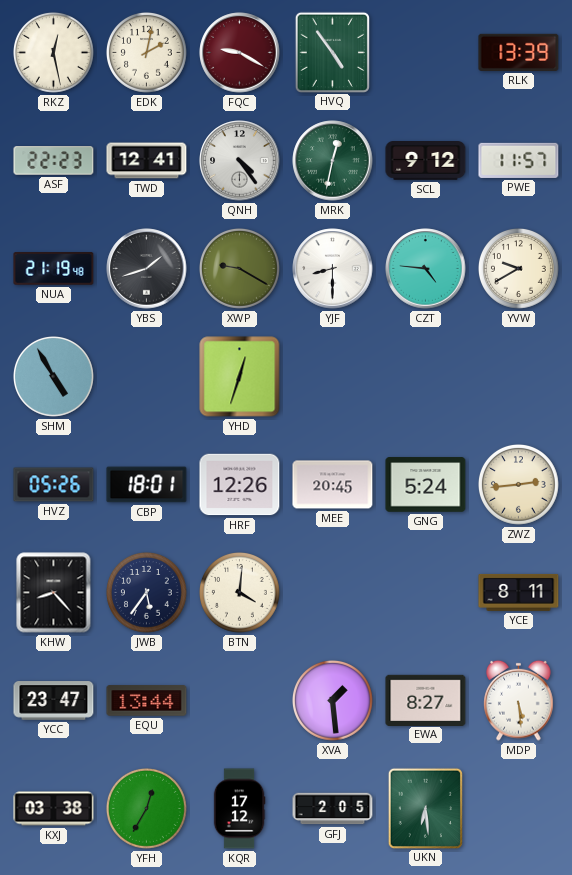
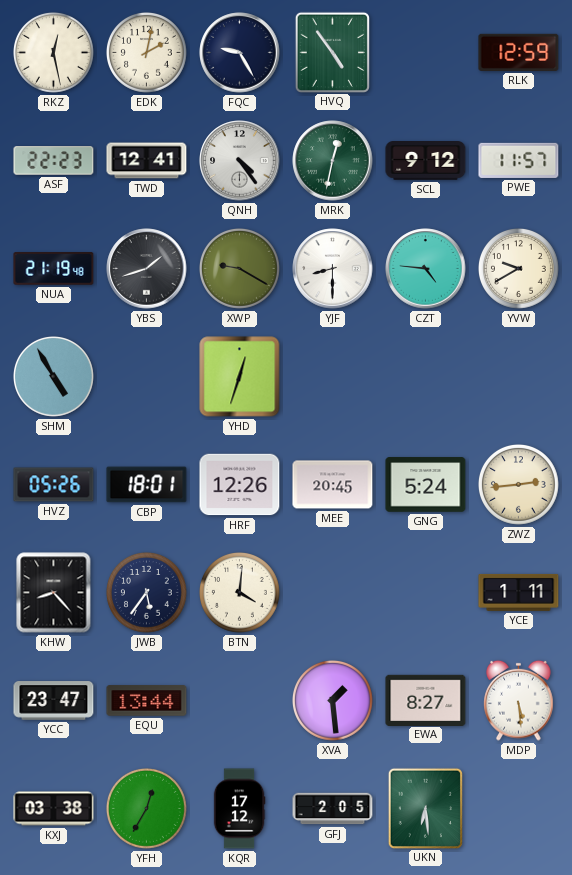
FQC: 9:20 -> 9:25
FQC dial: burgundy -> navy
RLK: 13:39 -> 12:59
YCE: 8:11 -> 1:11
